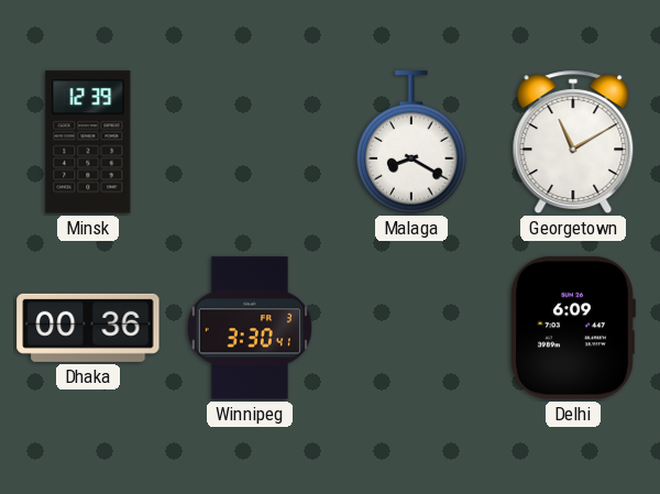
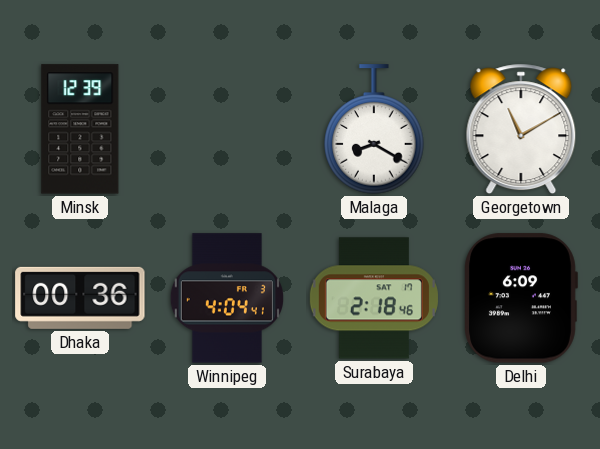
Winnipeg: 3:30 -> 4:04
Surabaya: none -> 2:18
